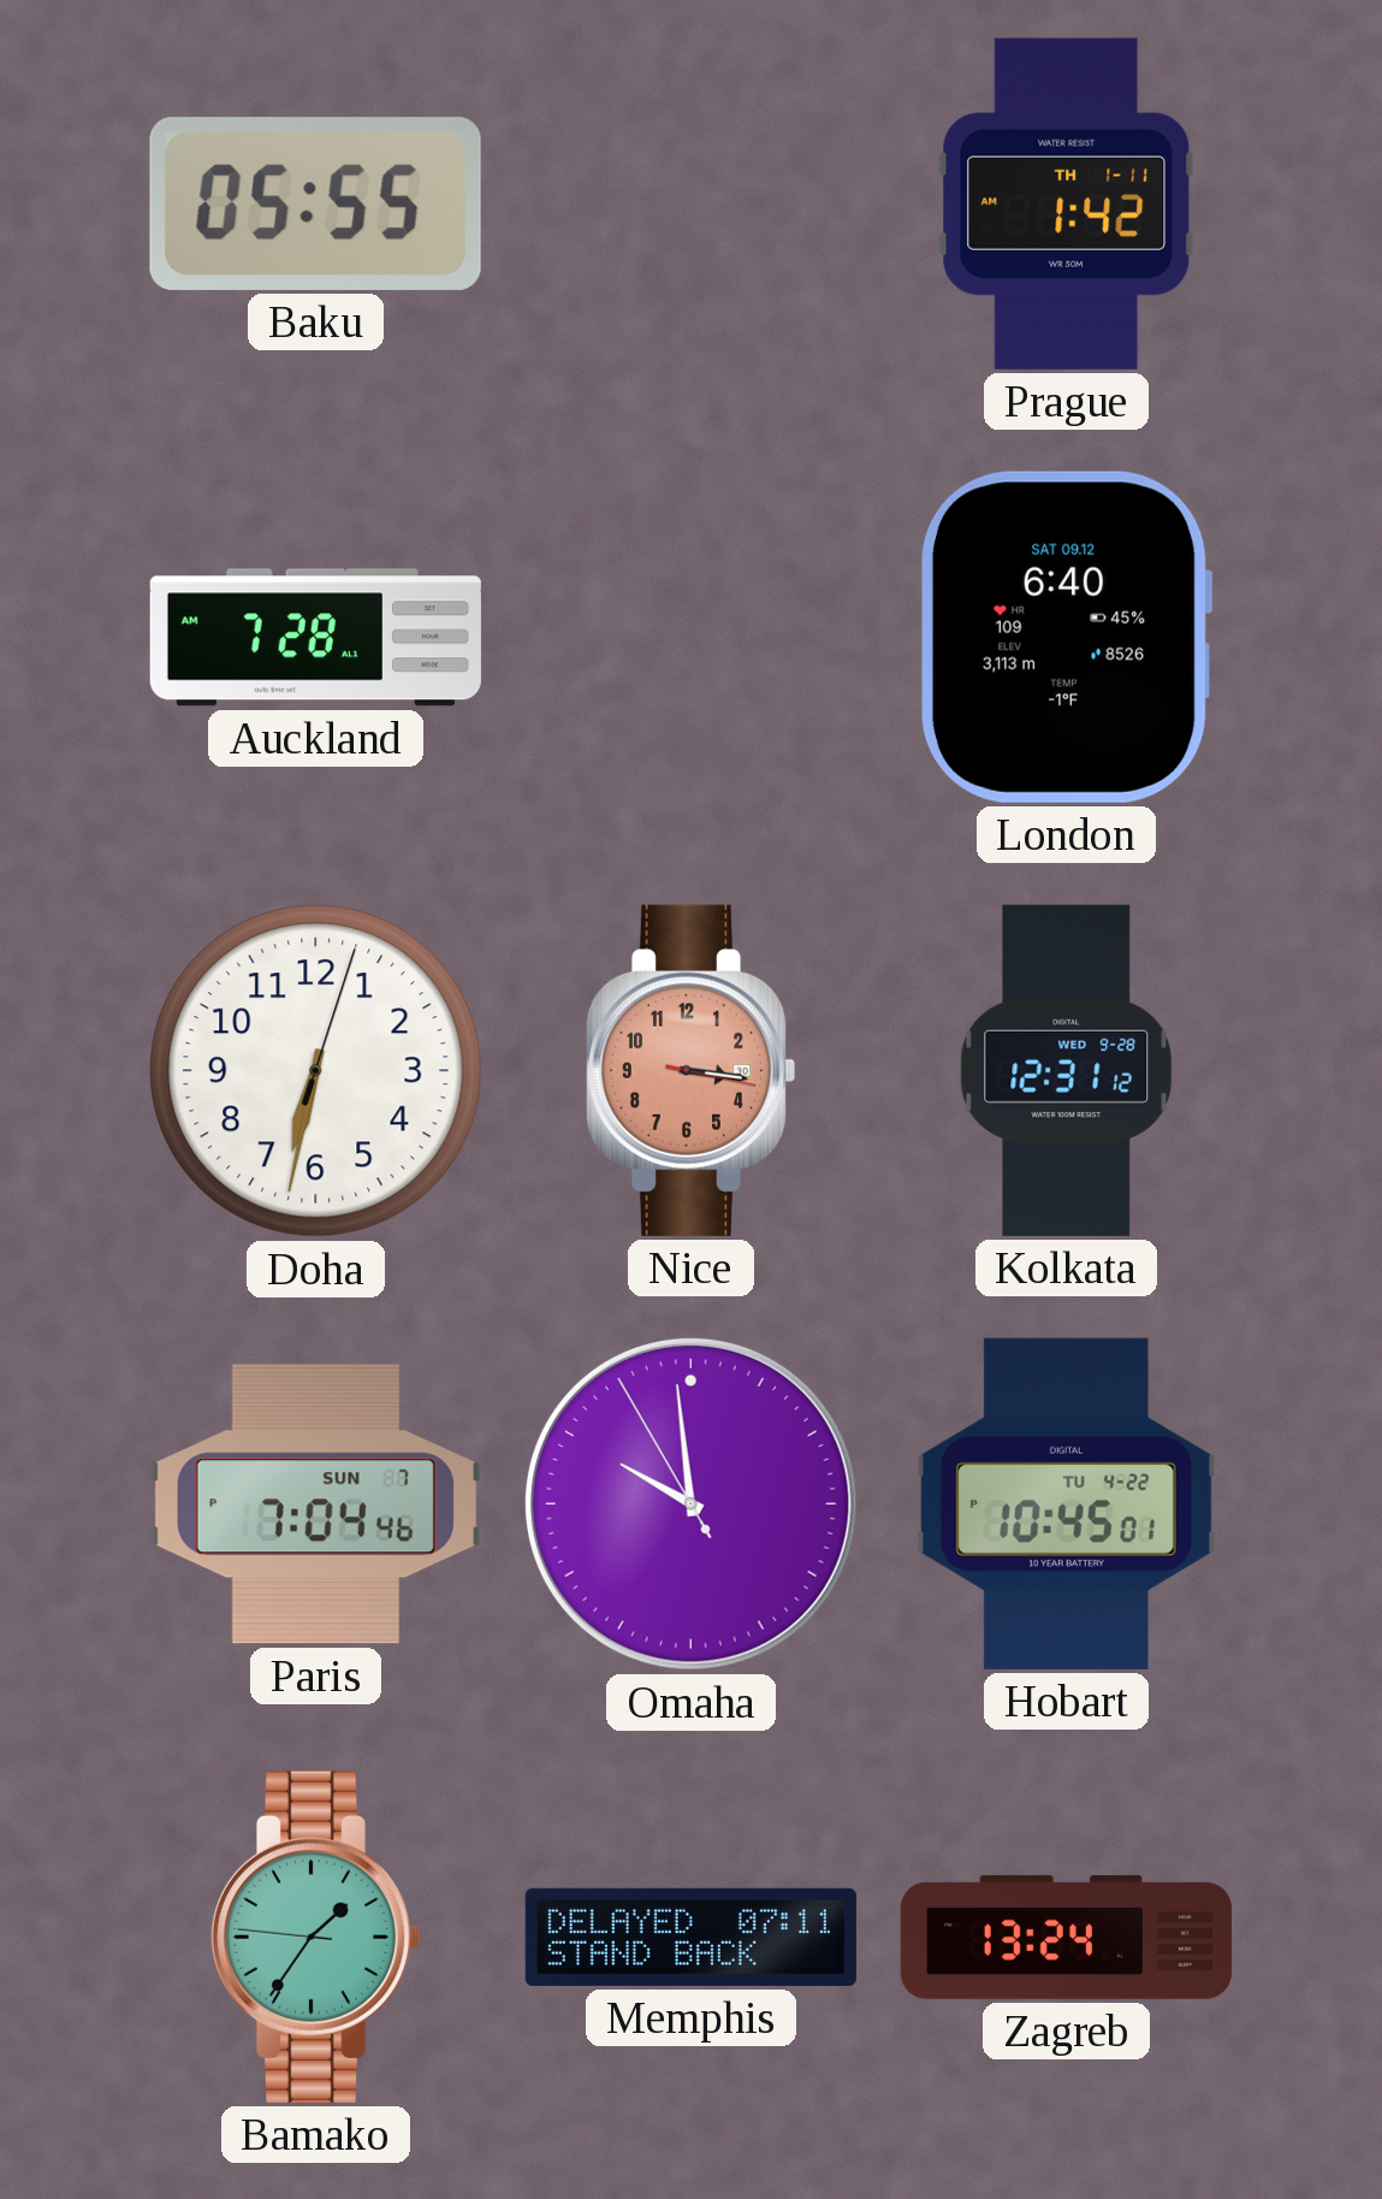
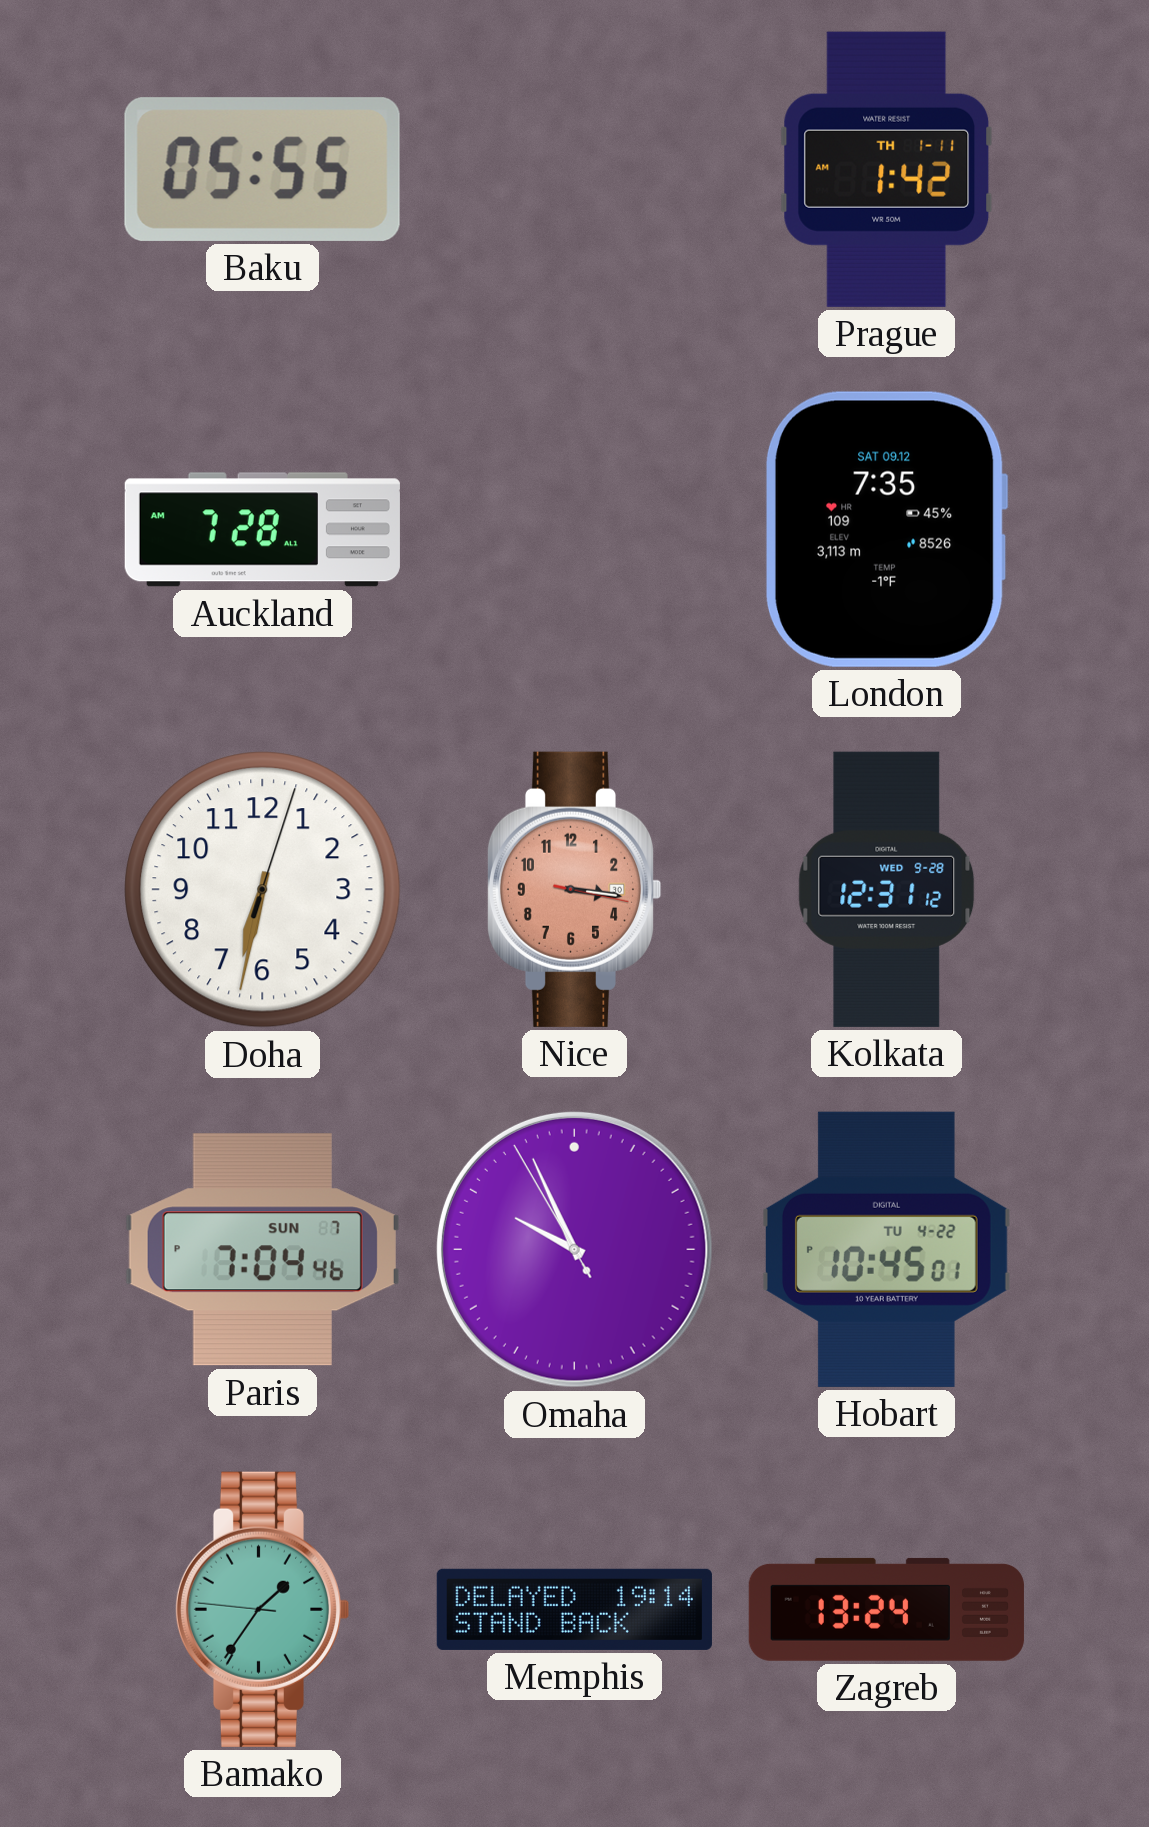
London: 6:40 -> 7:35
Omaha: 9:58 -> 9:55
Memphis: 07:11 -> 19:14
